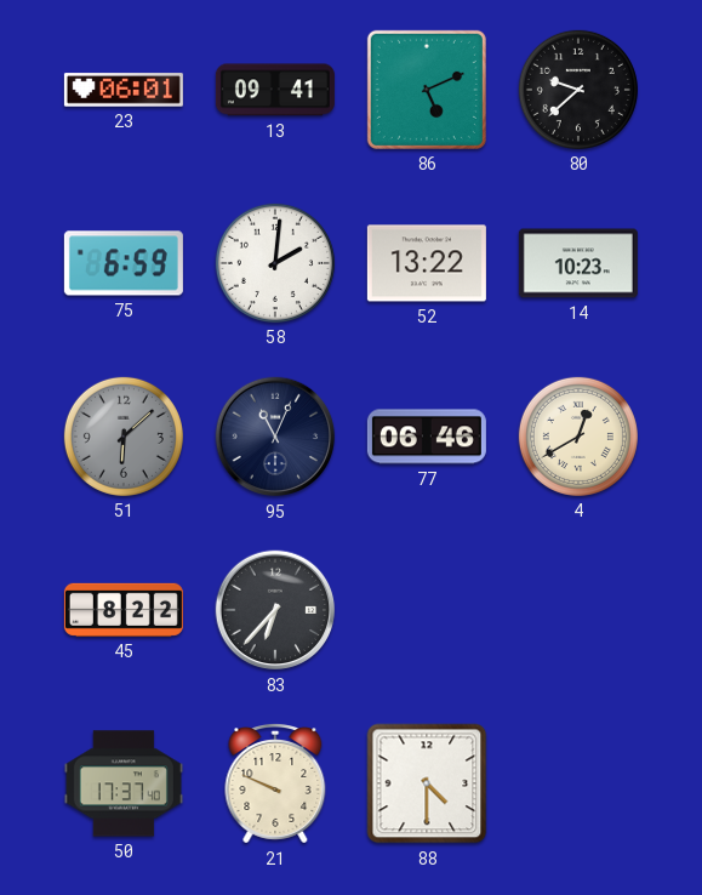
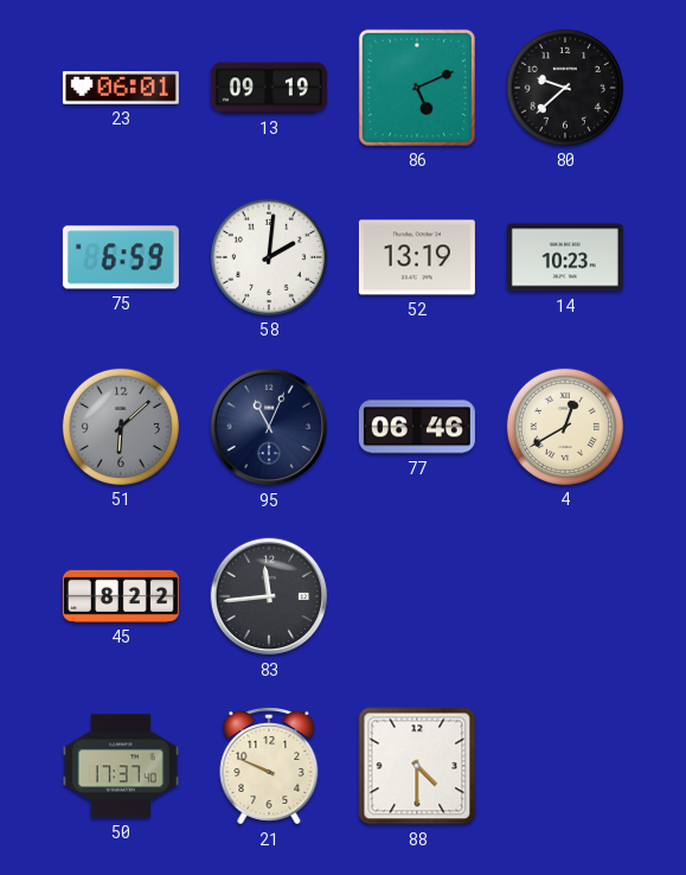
13: 09:41 -> 09:19
52: 13:22 -> 13:19
83: 6:37 -> 11:44
